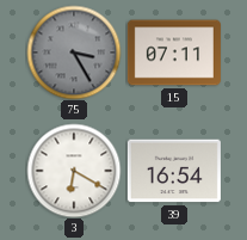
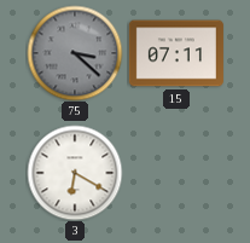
75: 3:25 -> 3:22
39: 16:54 -> none
